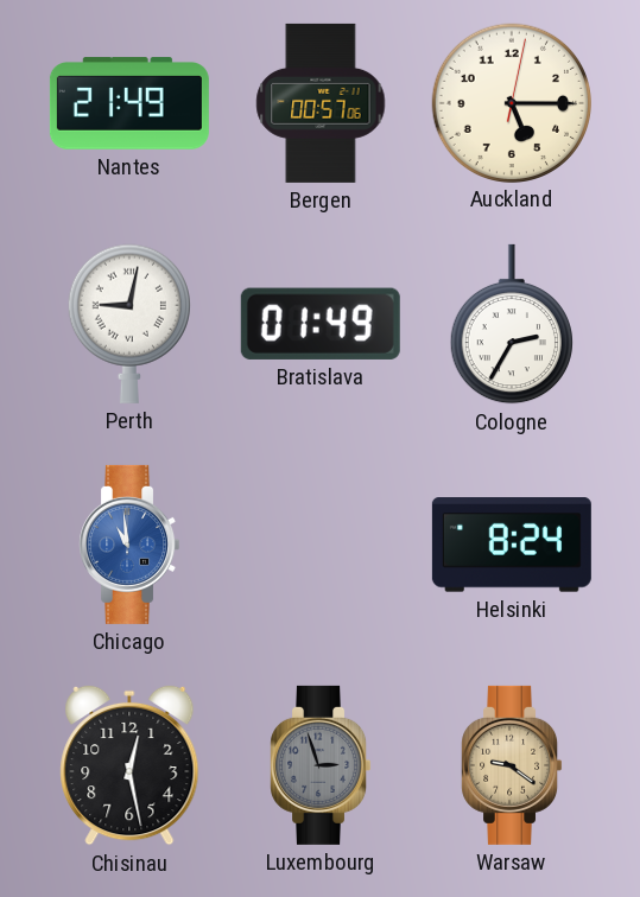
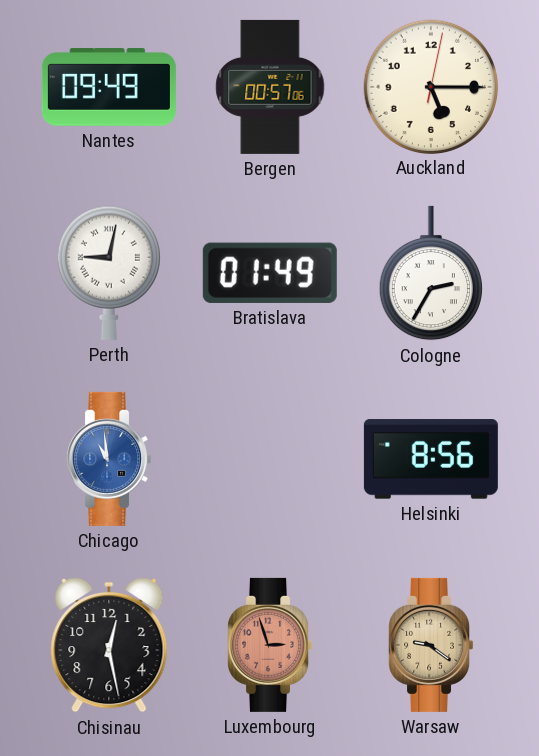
Nantes: 21:49 -> 09:49
Helsinki: 8:24 -> 8:56
Luxembourg dial: grey -> salmon
